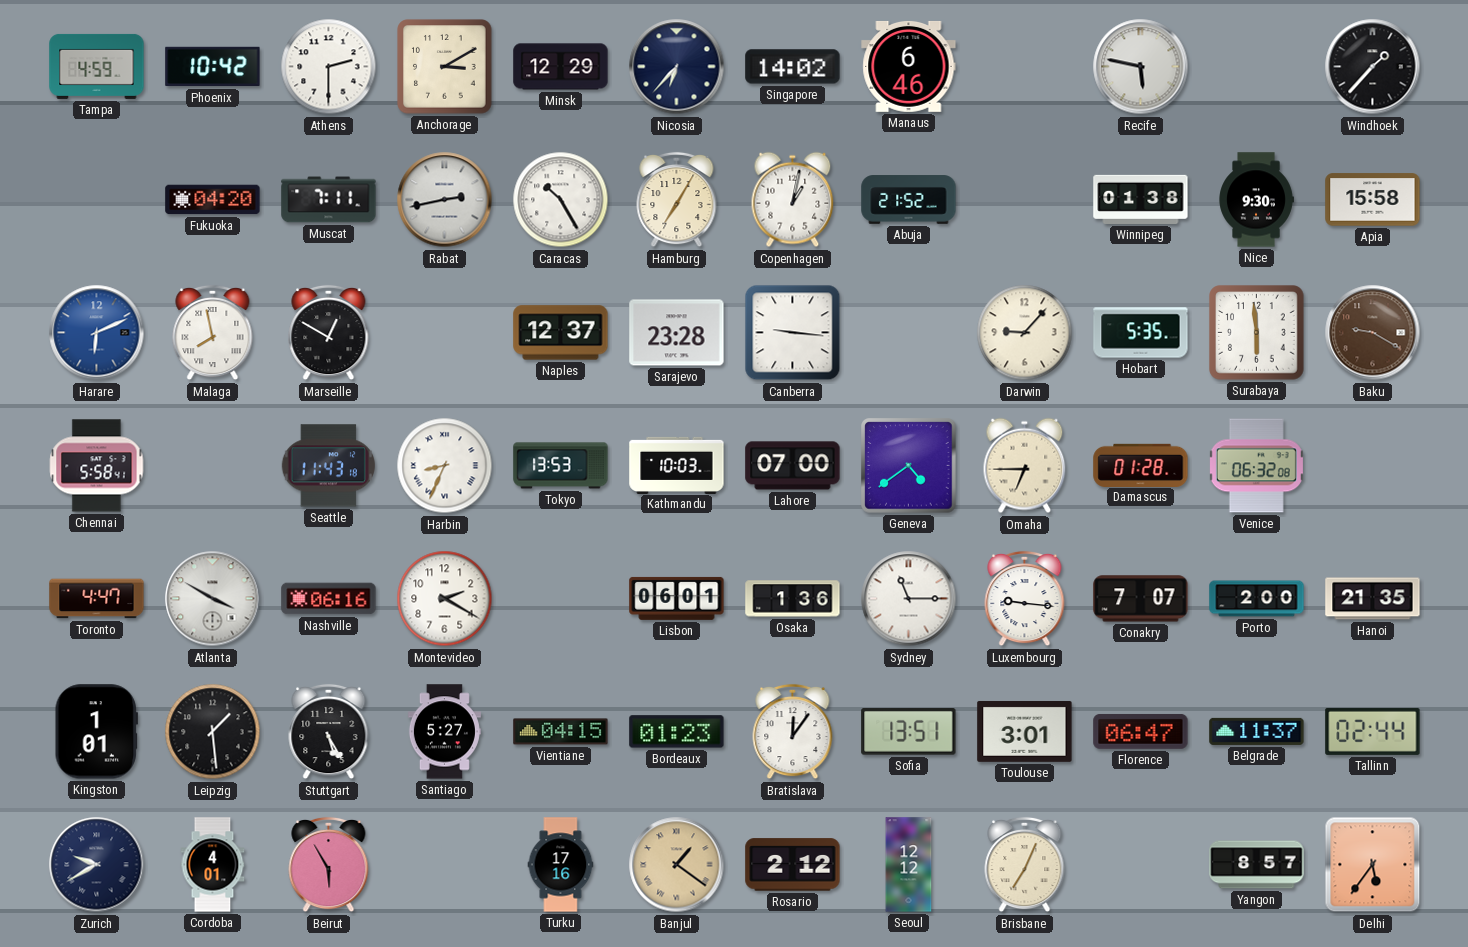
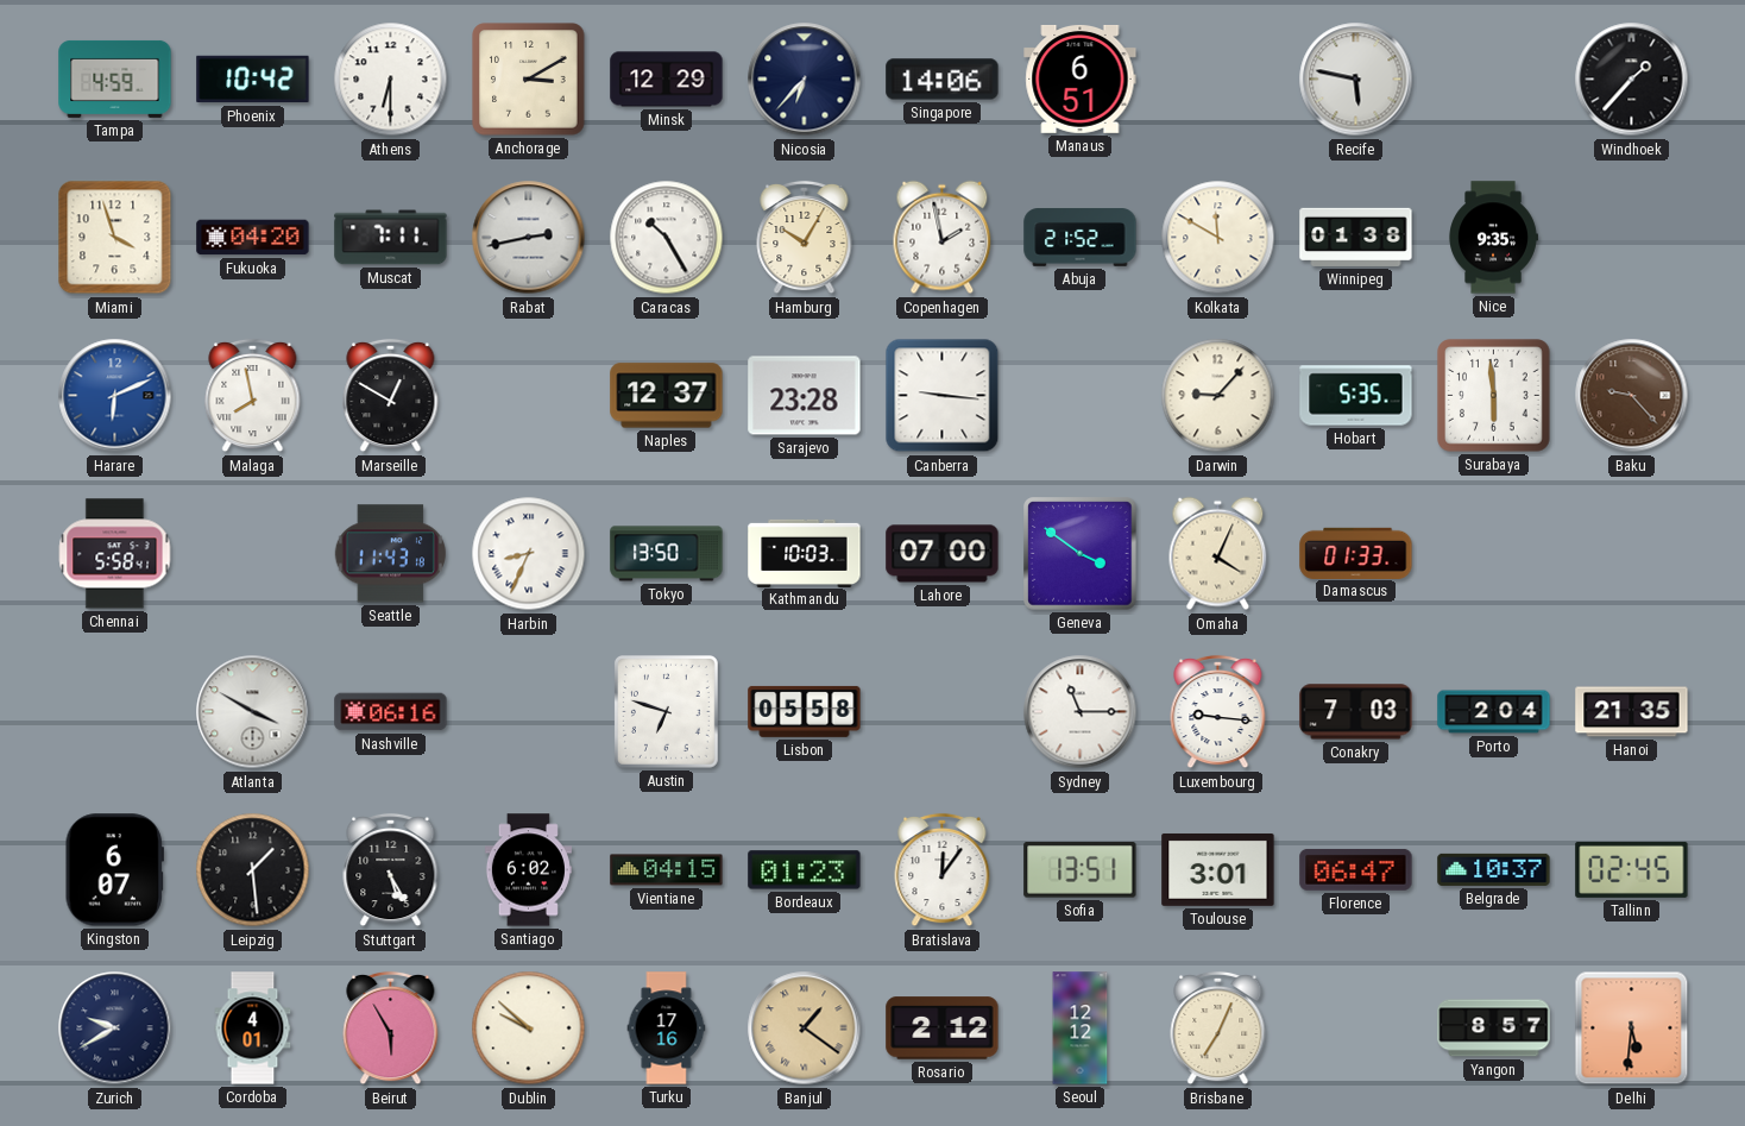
Athens: 2:30 -> 6:30
Singapore: 14:02 -> 14:06
Manaus: 6:46 -> 6:51
Miami: none -> 3:57
Hamburg: 7:05 -> 10:05
Copenhagen: 1:02 -> 1:58
Kolkata: none -> 11:50
Nice: 9:30 -> 9:35
Apia: 15:58 -> none
Baku: 9:20 -> 9:23
Tokyo: 13:53 -> 13:50
Geneva: 4:39 -> 3:51
Omaha: 6:45 -> 4:04
Damascus: 01:28 -> 01:33
Venice: 06:32 -> none
Toronto: 4:47 -> none
Montevideo: 2:20 -> none
Austin: none -> 6:48
Lisbon: 06:01 -> 05:58
Osaka: 1:36 -> none
Conakry: 7:07 -> 7:03
Porto: 2:00 -> 2:04
Kingston: 1:01 -> 6:07
Santiago: 5:27 -> 6:02
Belgrade: 11:37 -> 10:37
Tallinn: 02:44 -> 02:45
Dublin: none -> 9:52
Delhi: 5:36 -> 5:31
